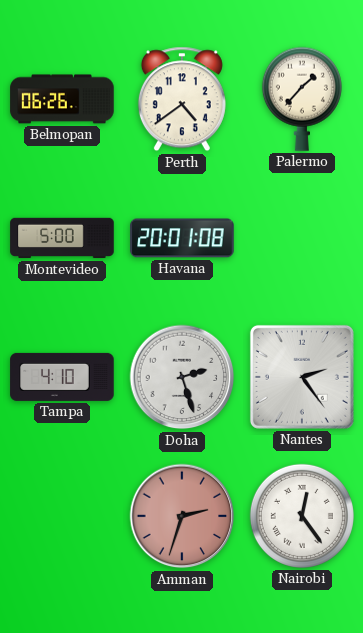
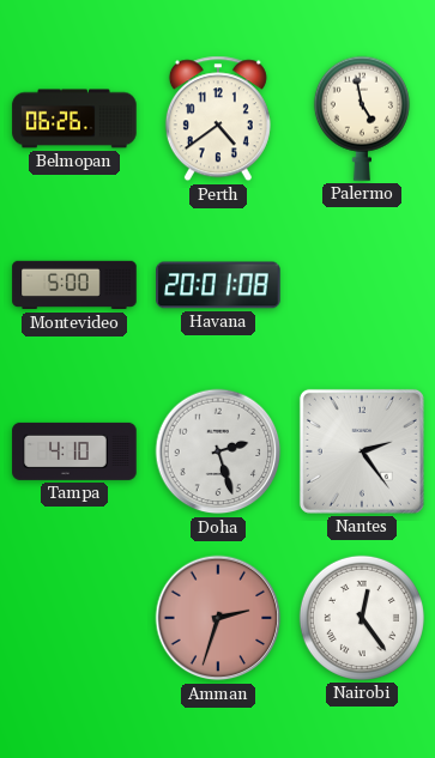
Palermo: 1:37 -> 4:58
